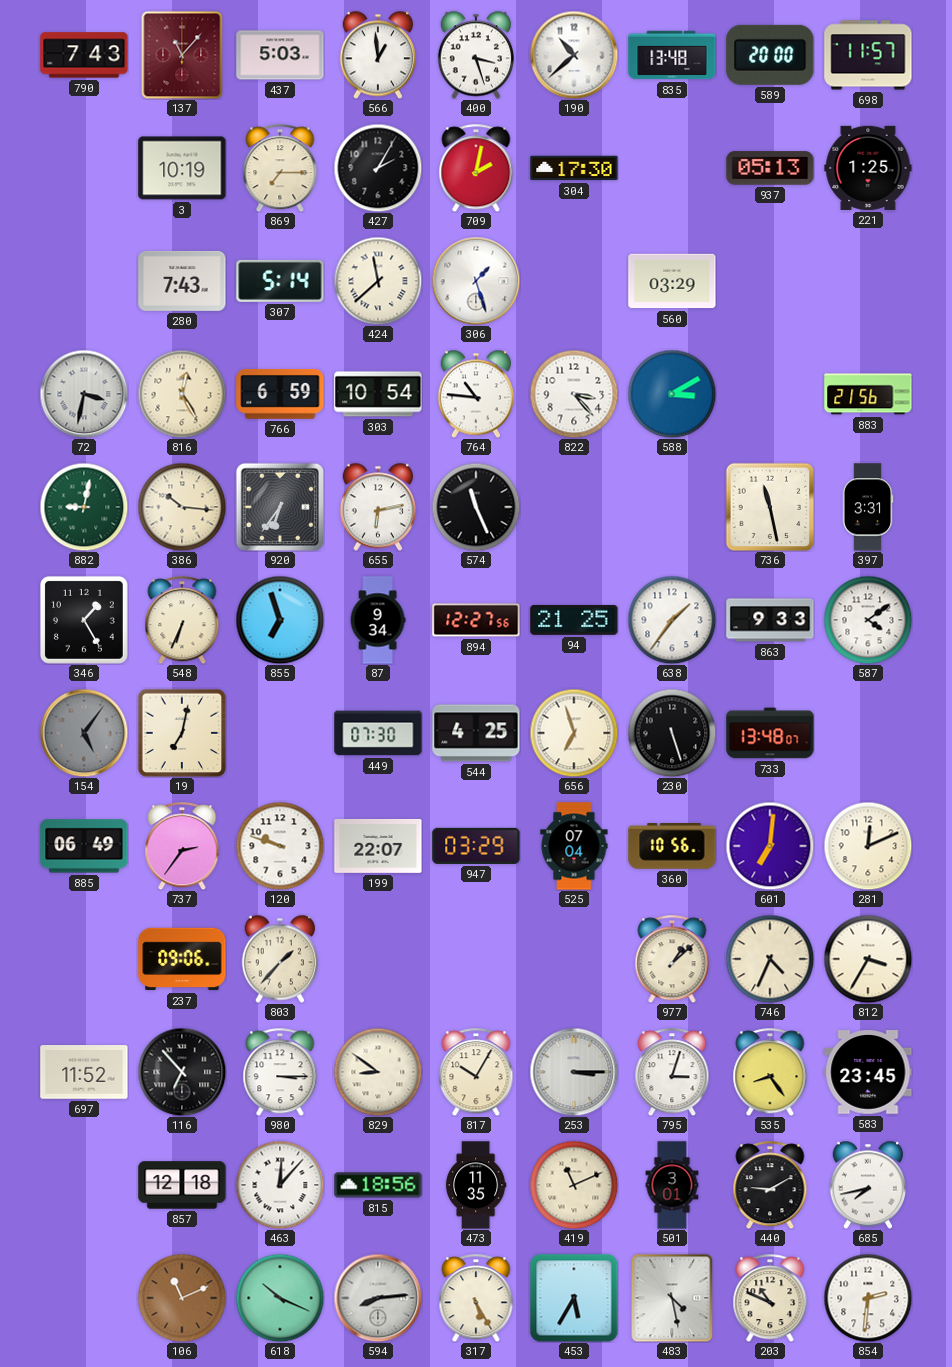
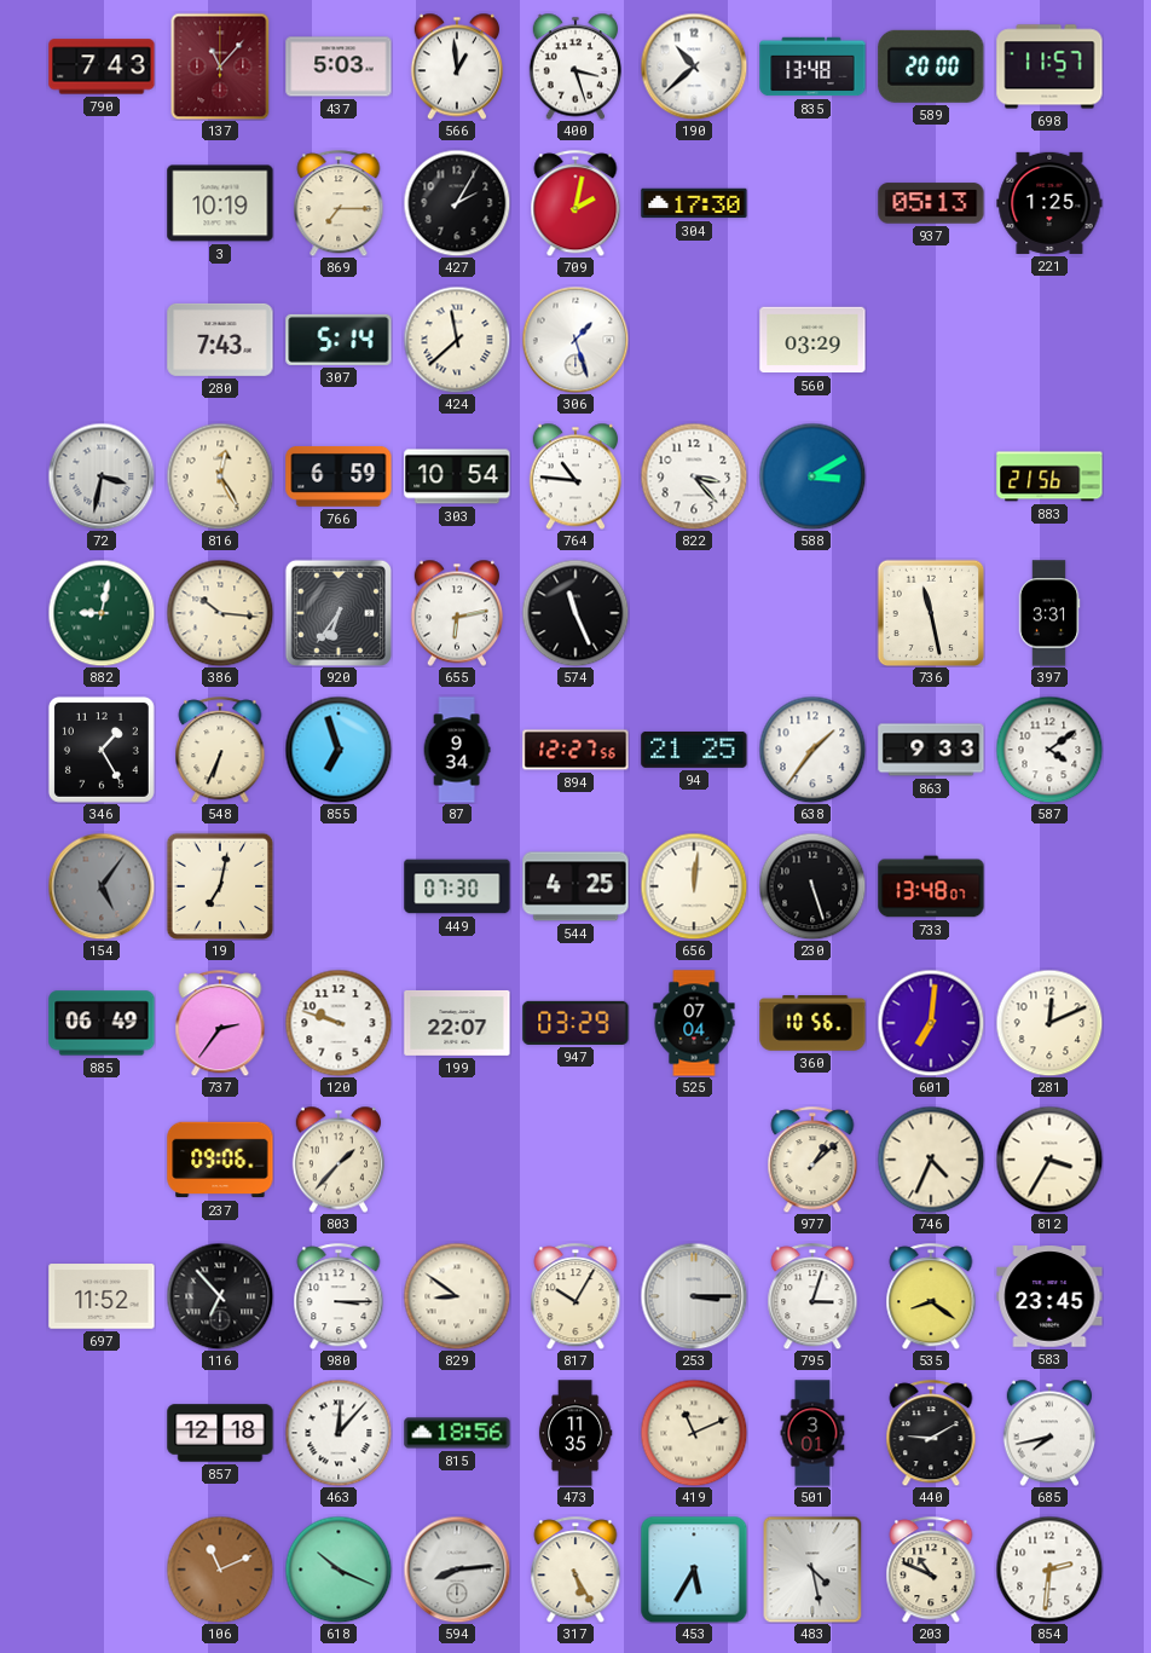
656: 6:57 -> 12:01
535: 8:24 -> 8:21
